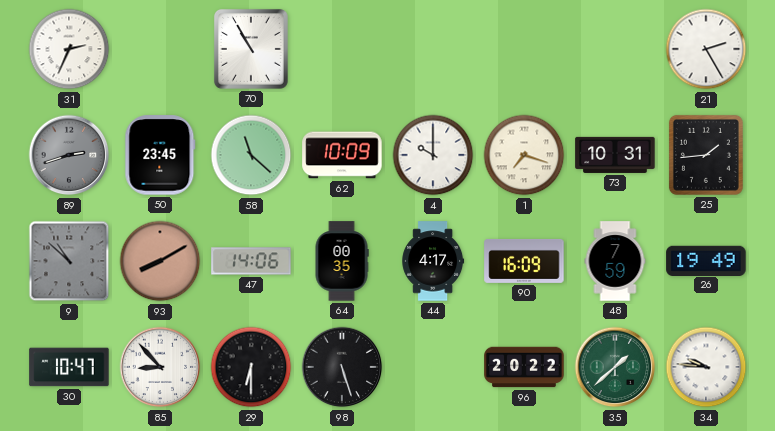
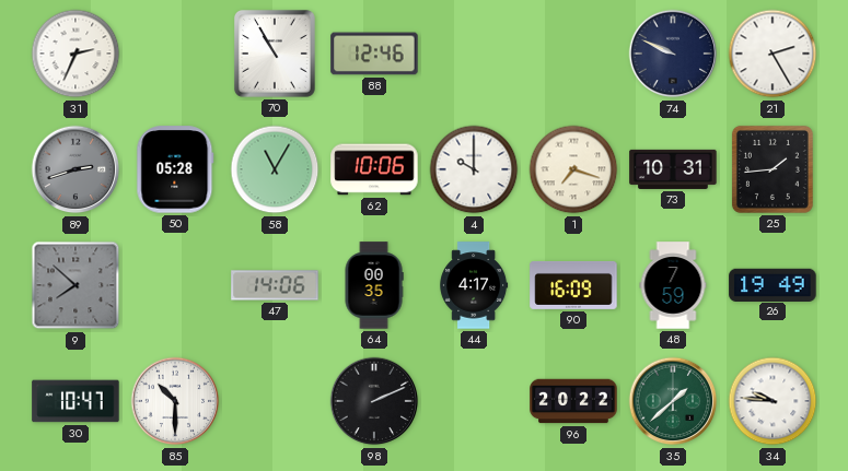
88: none -> 12:46
74: none -> 9:49
50: 23:45 -> 05:28
58: 11:22 -> 11:05
62: 10:09 -> 10:06
9: 10:52 -> 7:52
93: 8:10 -> none
85: 8:53 -> 10:30
29: 6:30 -> none
98: 5:27 -> 2:11
